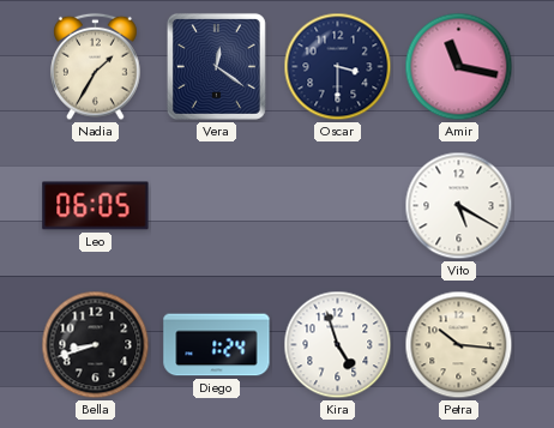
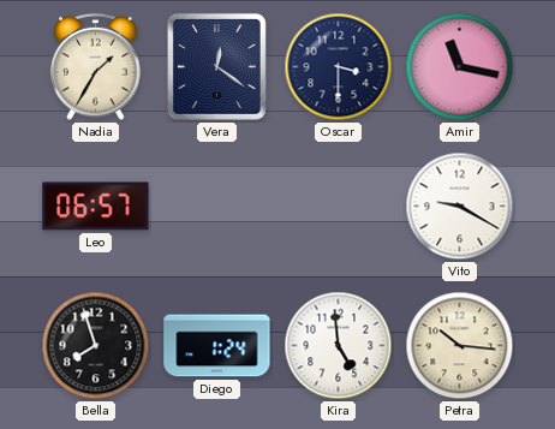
Leo: 06:05 -> 06:57
Vito: 5:20 -> 9:20
Bella: 8:42 -> 7:57
Kira: 4:57 -> 4:59
